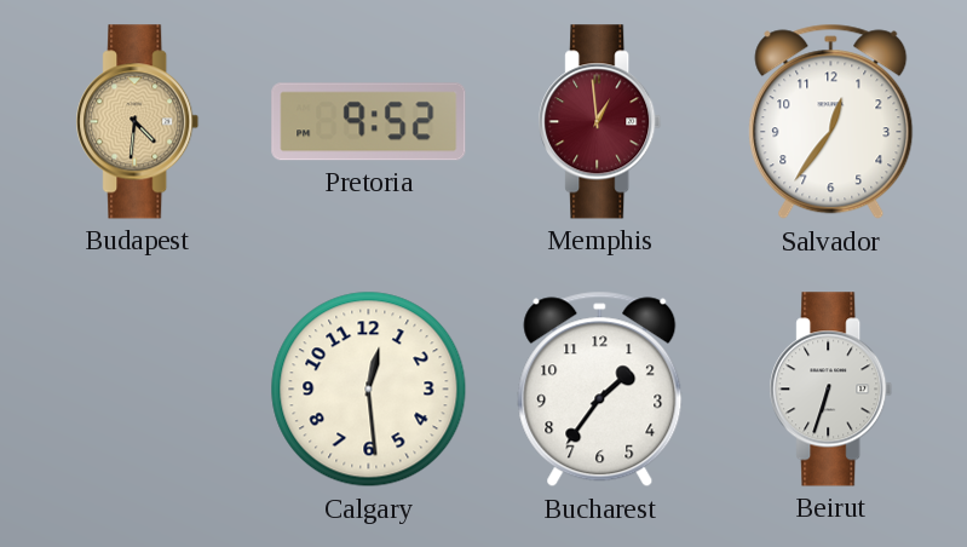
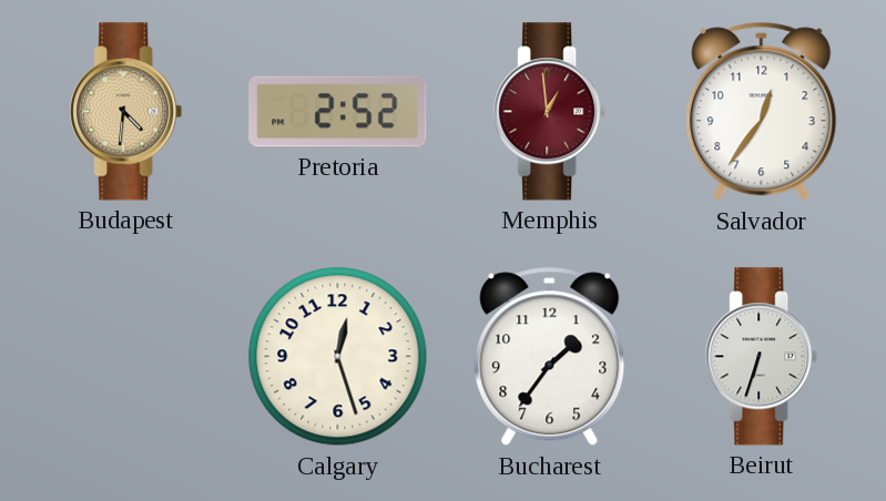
Pretoria: 9:52 -> 2:52
Calgary: 12:29 -> 12:27
